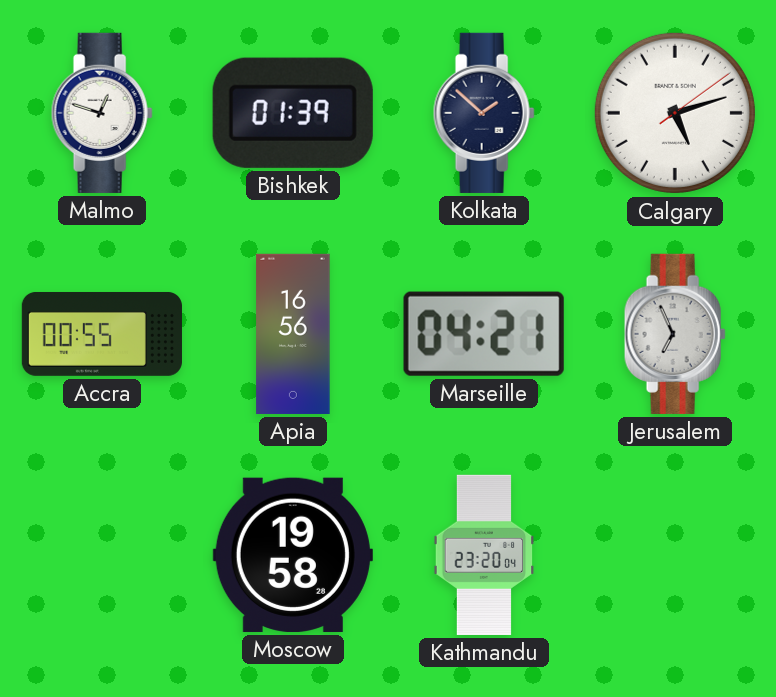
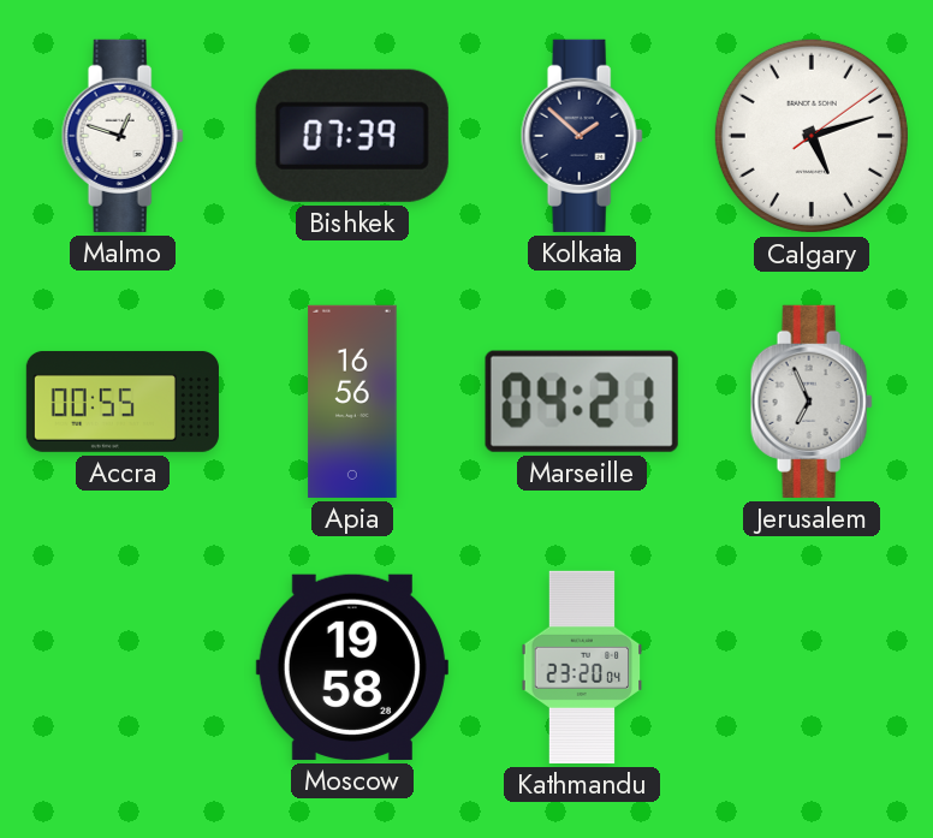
Bishkek: 01:39 -> 07:39
